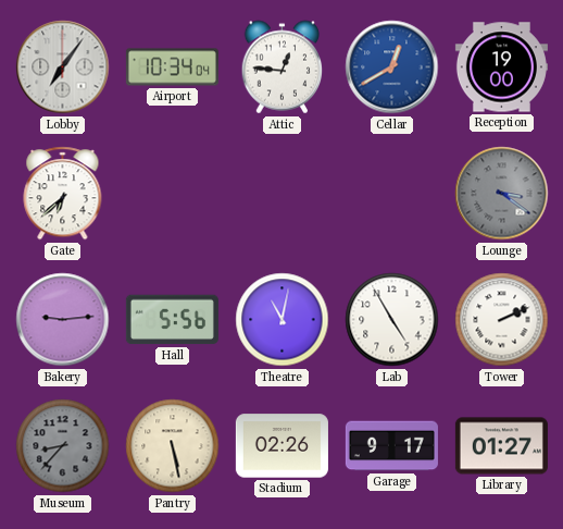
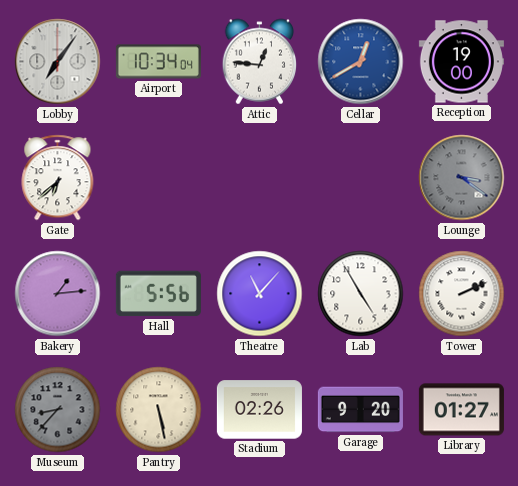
Bakery: 9:14 -> 1:14
Theatre: 11:02 -> 11:07
Garage: 9:17 -> 9:20
